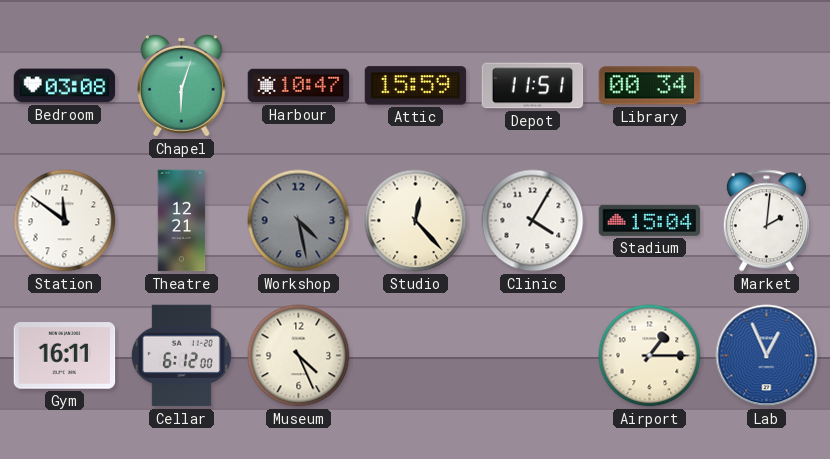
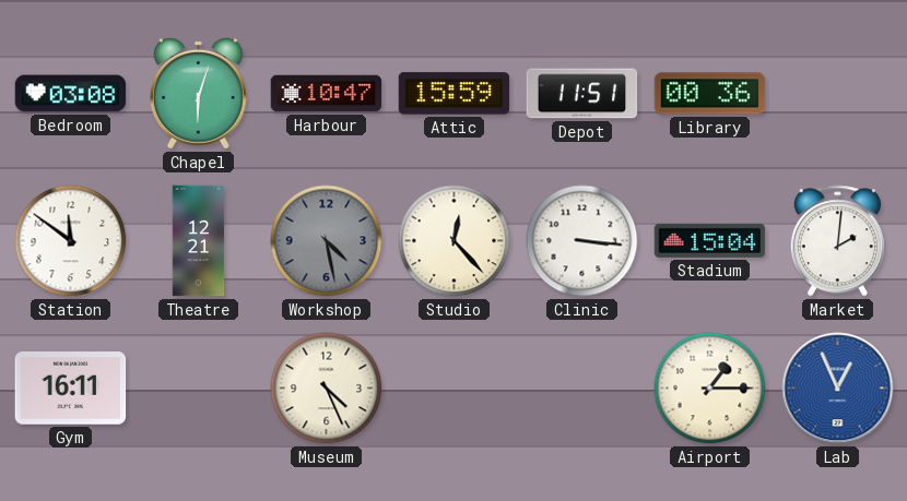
Library: 00:34 -> 00:36
Clinic: 4:05 -> 3:16
Cellar: 6:12 -> none
